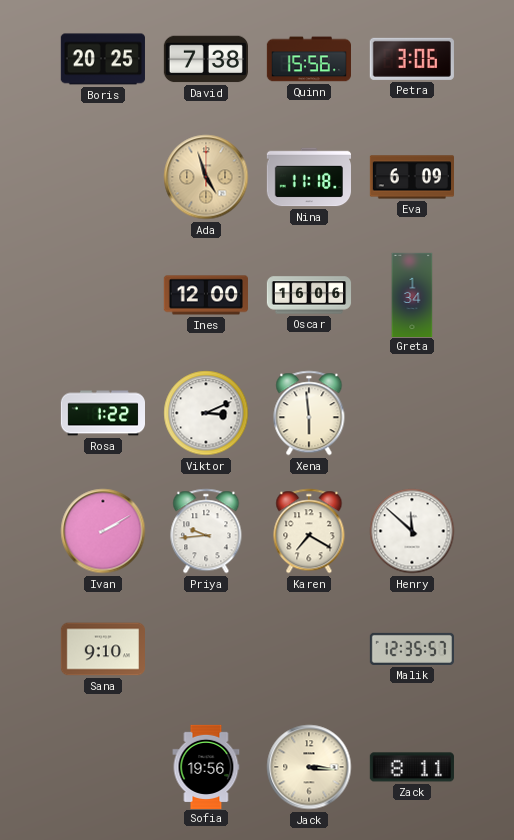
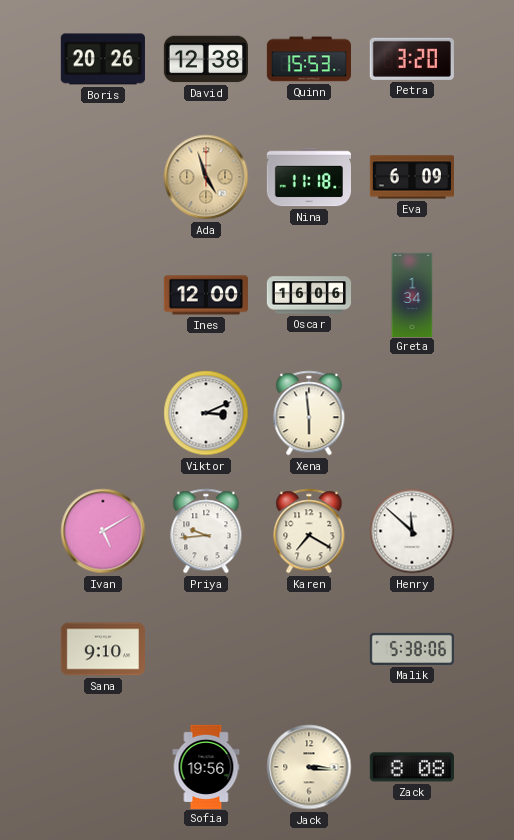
Boris: 20:25 -> 20:26
David: 7:38 -> 12:38
Quinn: 15:56 -> 15:53
Petra: 3:06 -> 3:20
Rosa: 1:22 -> none
Ivan: 2:10 -> 5:10
Malik: 12:35 -> 5:38
Zack: 8:11 -> 8:08
